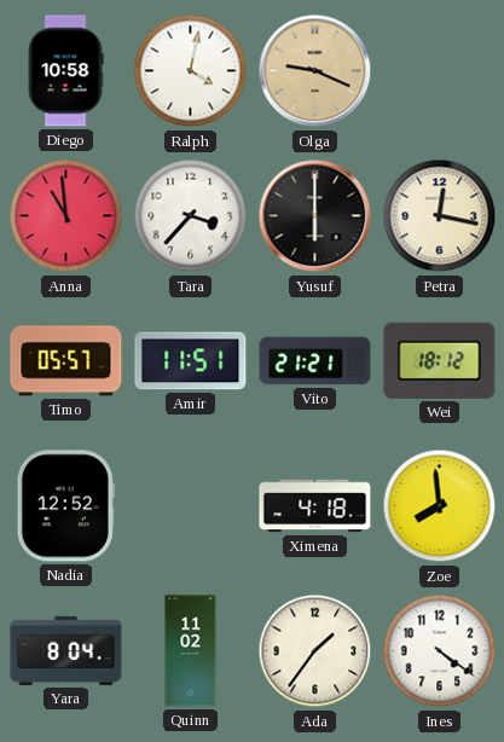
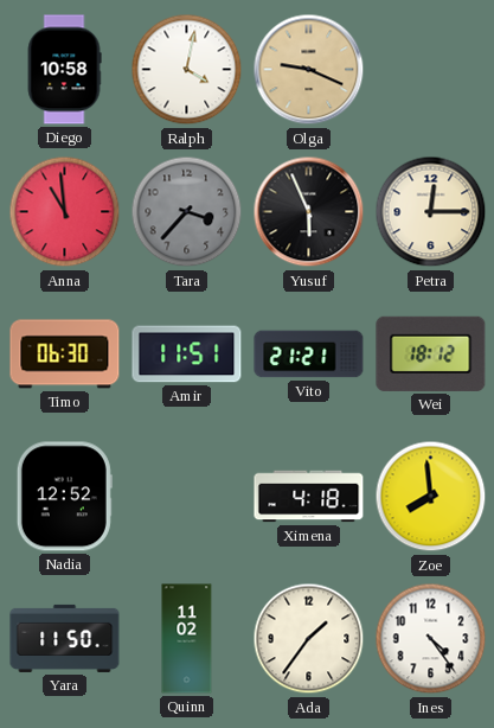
Tara dial: white -> grey
Yusuf: 6:00 -> 5:56
Petra: 12:17 -> 12:15
Timo: 05:57 -> 06:30
Yara: 8:04 -> 11:50
Ines: 4:21 -> 4:24
